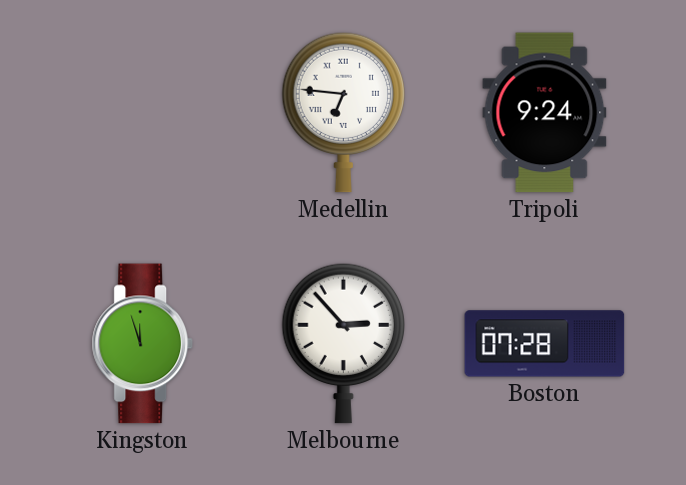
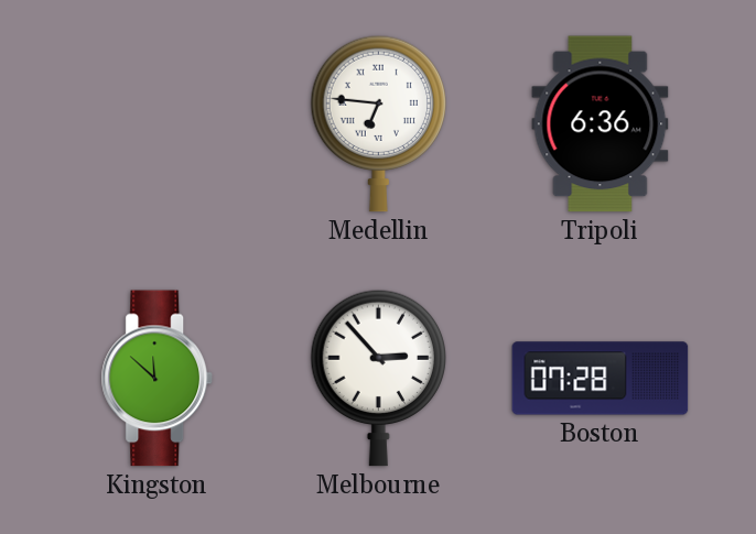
Tripoli: 9:24 -> 6:36
Kingston: 11:57 -> 11:52
